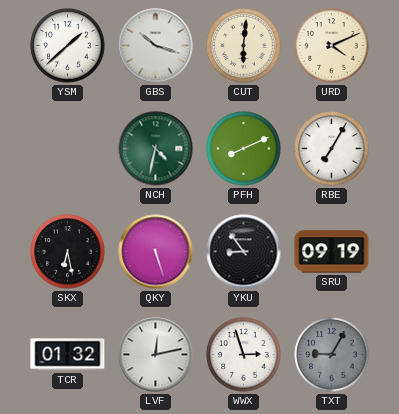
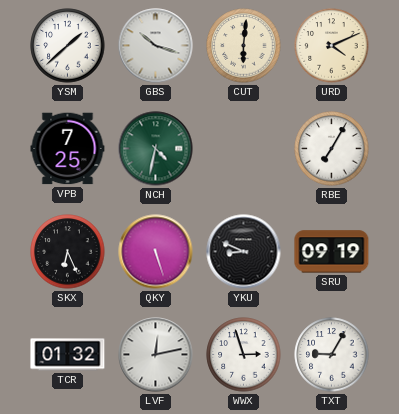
VPB: none -> 7:25
PFH: 8:11 -> none
SKX: 6:28 -> 6:26
YKU: 8:54 -> 8:49
TXT dial: grey -> white
